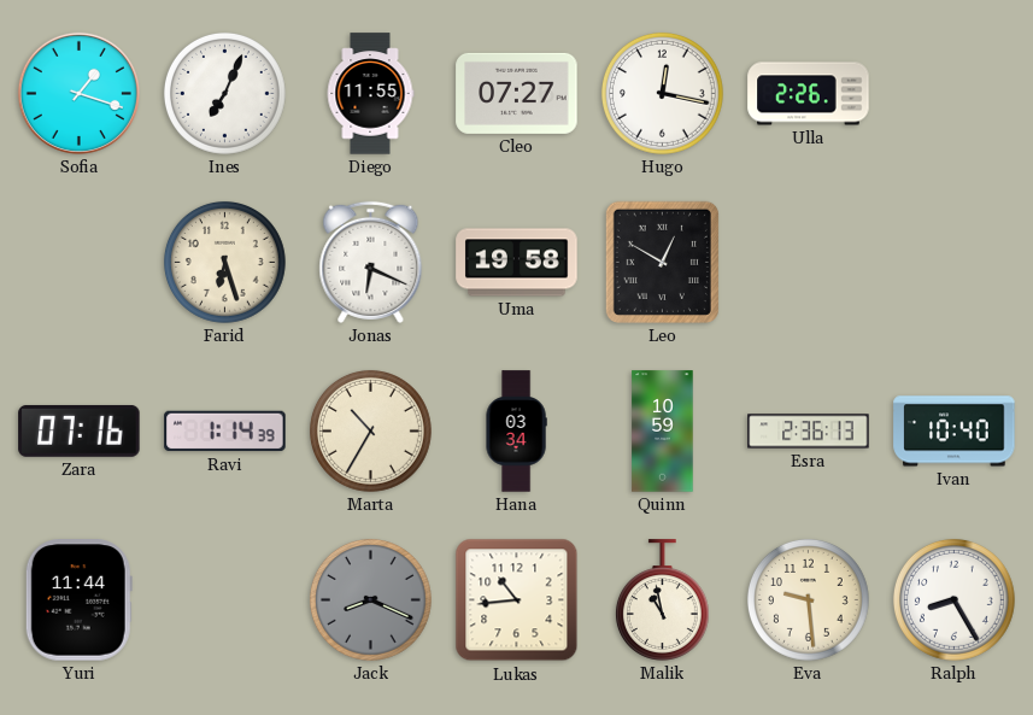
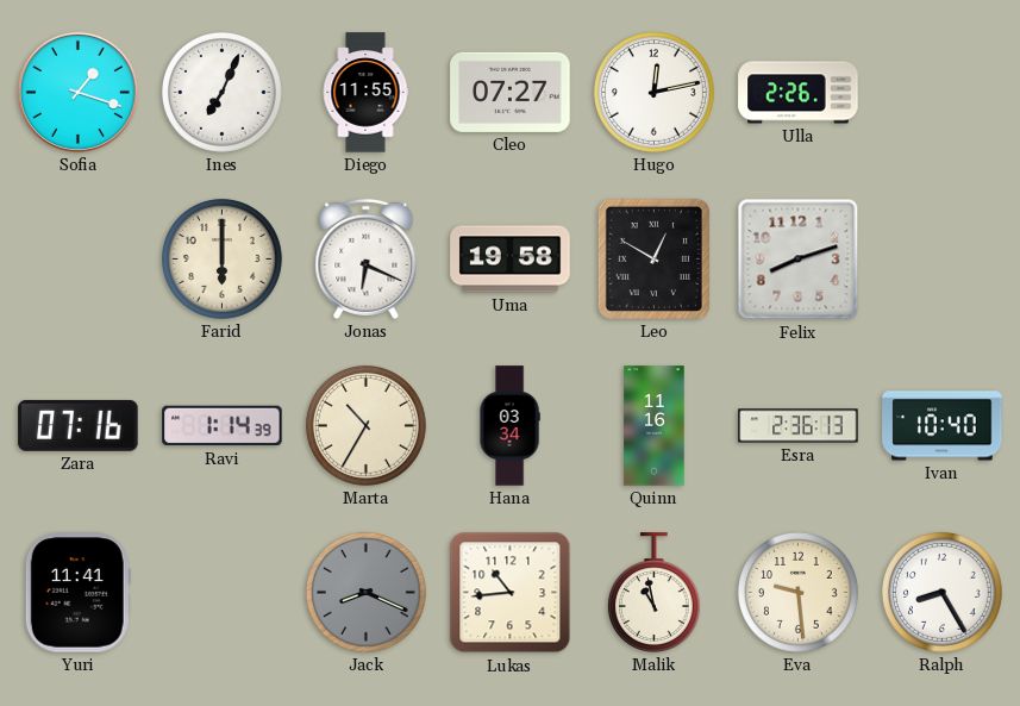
Hugo: 12:17 -> 12:13
Farid: 6:27 -> 6:00
Felix: none -> 8:12
Quinn: 10:59 -> 11:16
Yuri: 11:44 -> 11:41
